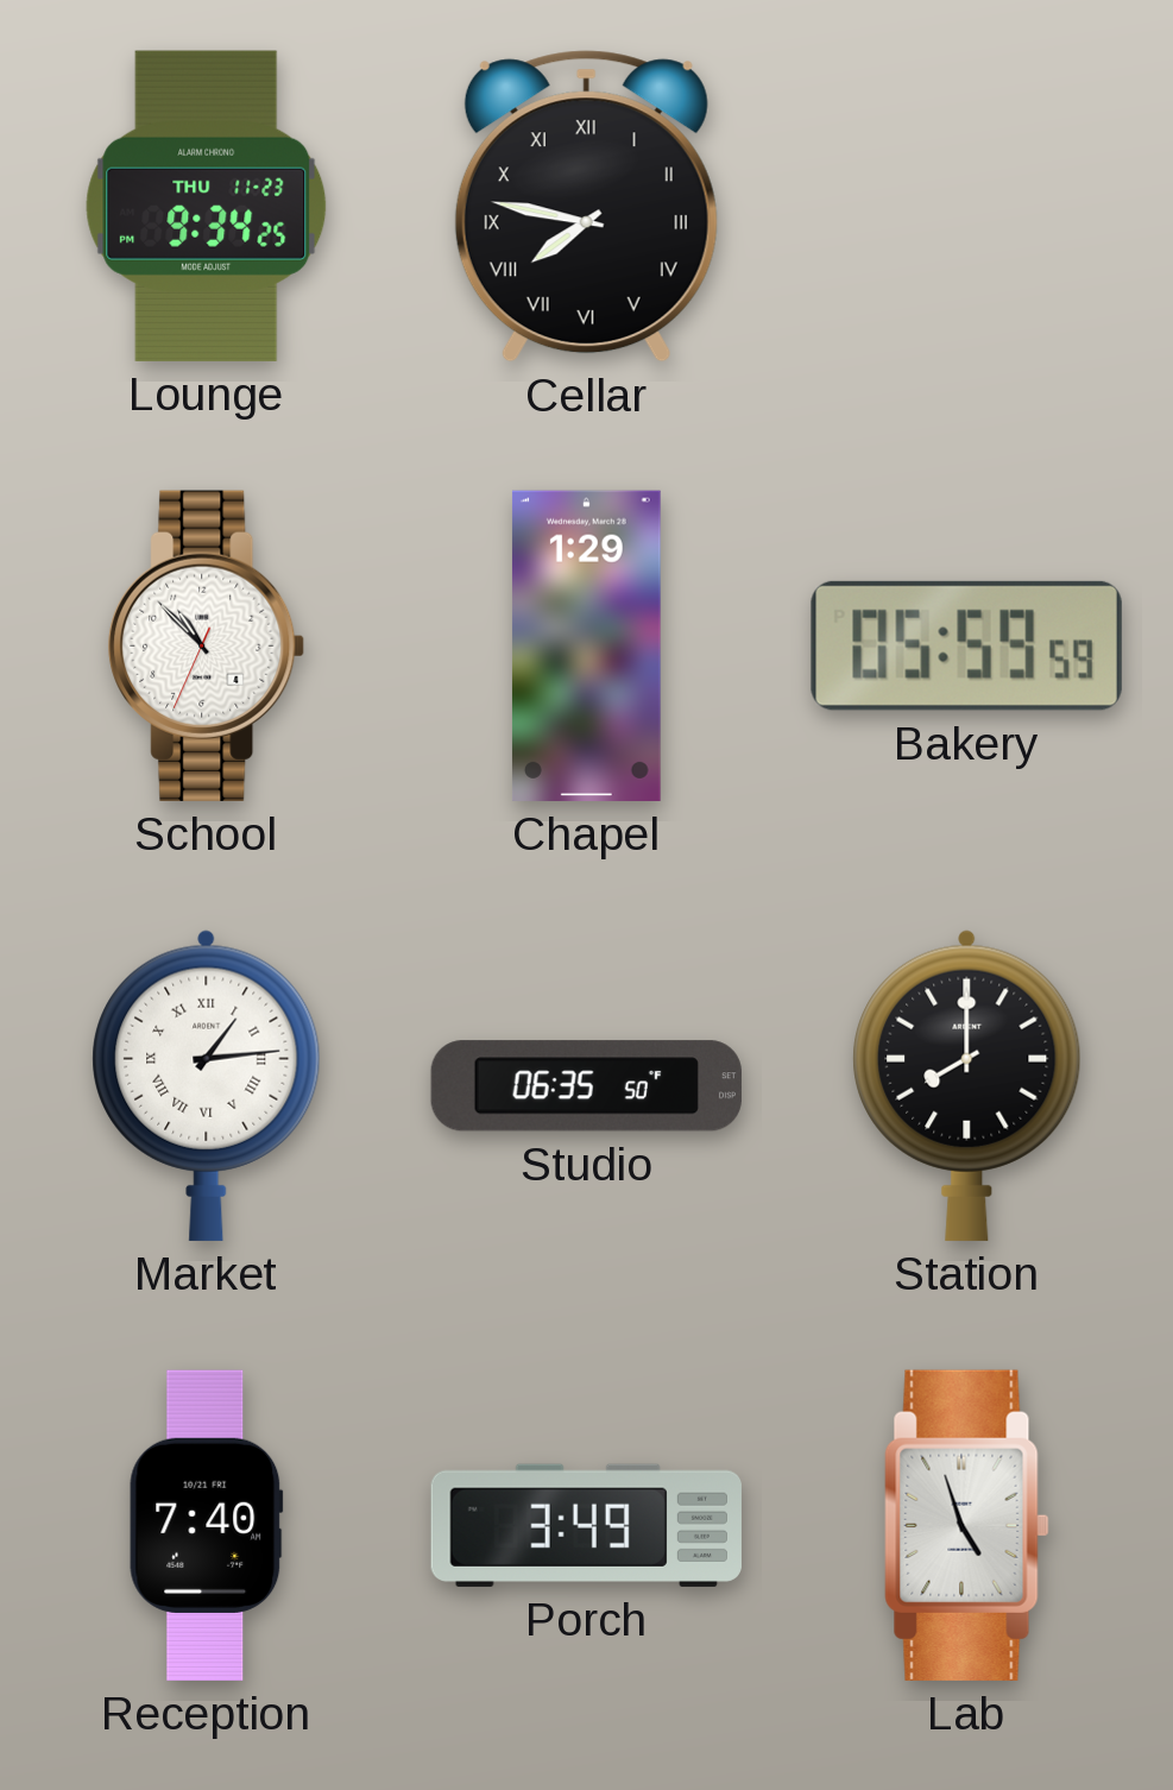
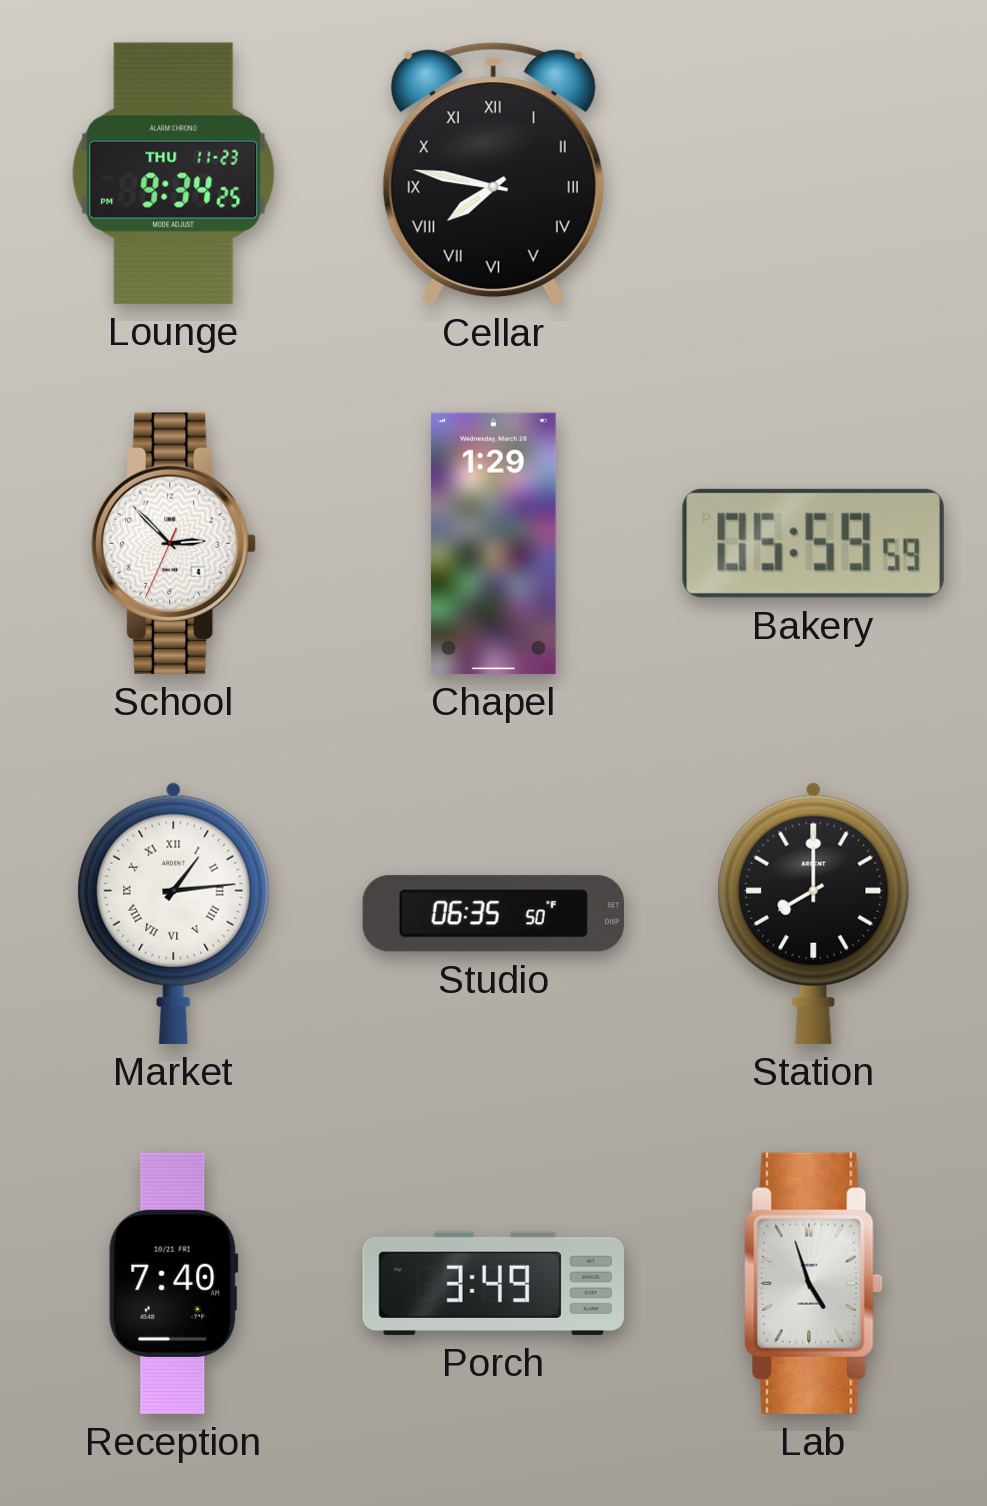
School: 10:52 -> 2:52
